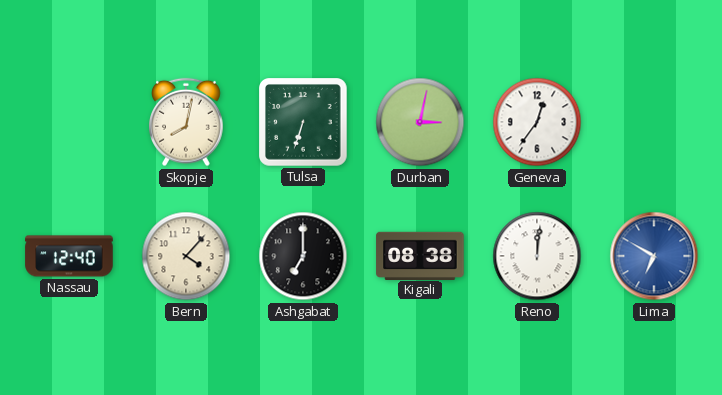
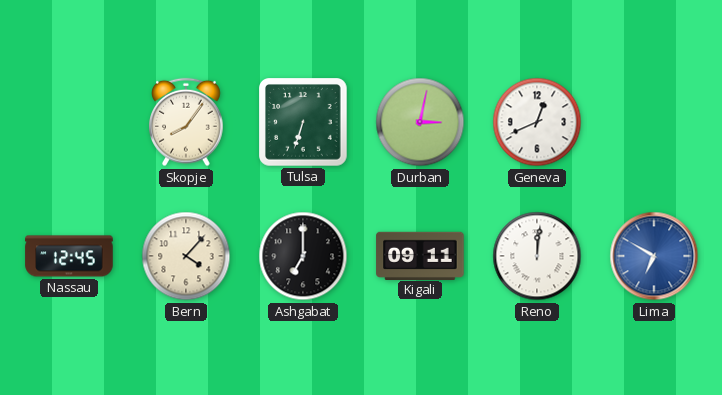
Skopje: 8:02 -> 8:06
Geneva: 12:36 -> 12:41
Nassau: 12:40 -> 12:45
Kigali: 08:38 -> 09:11
